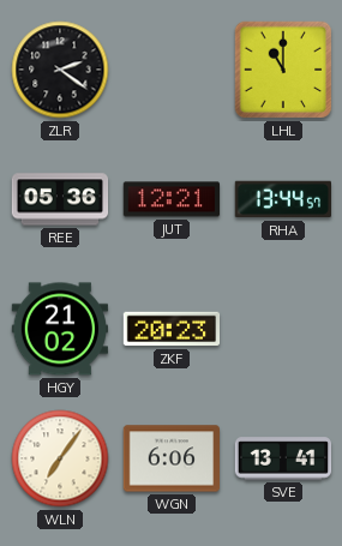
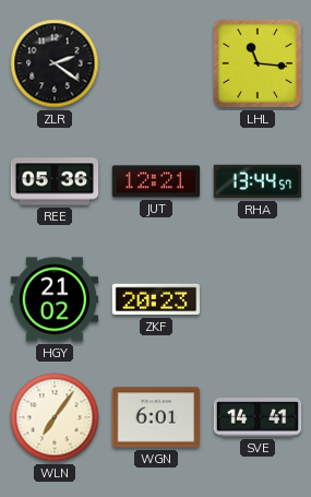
LHL: 11:00 -> 11:16
WGN: 6:06 -> 6:01
SVE: 13:41 -> 14:41
